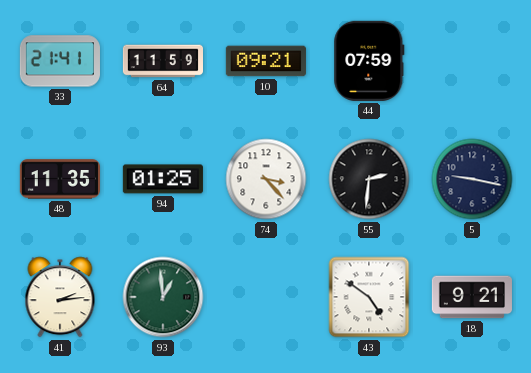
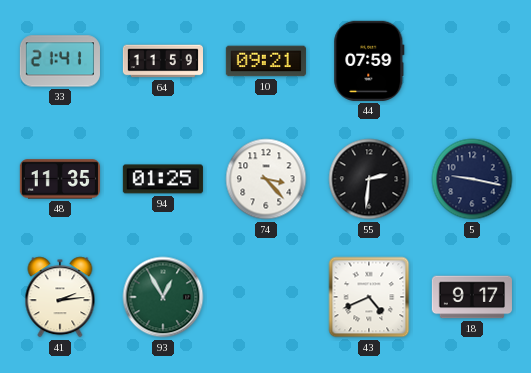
93: 12:59 -> 12:55
43: 4:51 -> 4:41
18: 9:21 -> 9:17
